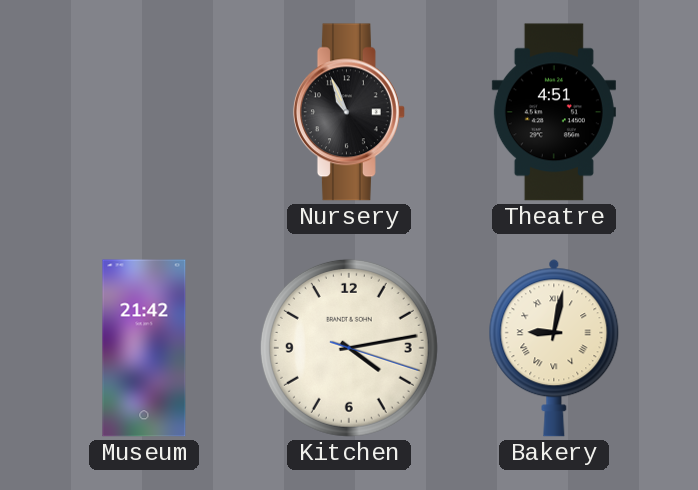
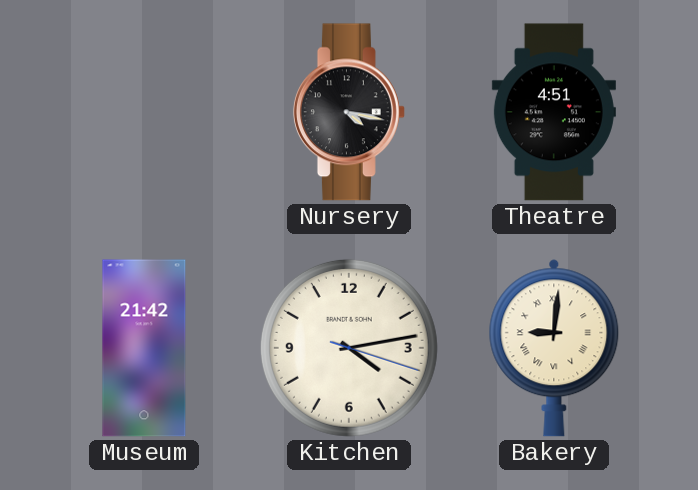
Nursery: 10:56 -> 4:17
Bakery: 9:02 -> 9:01
